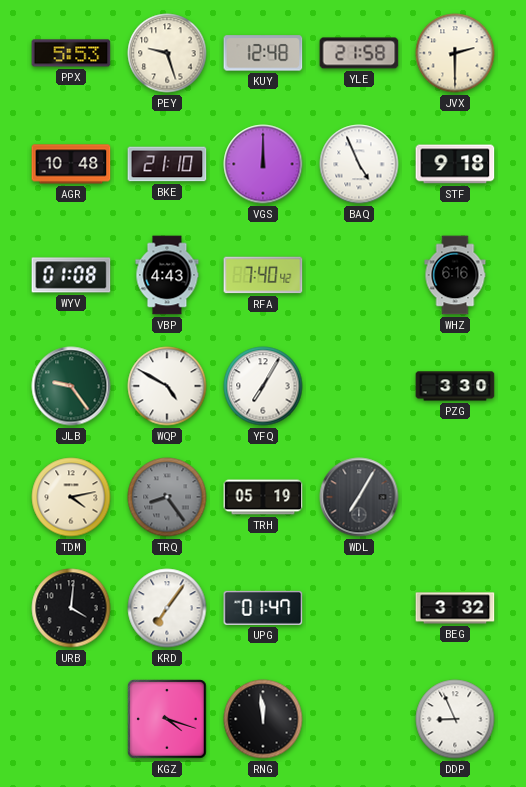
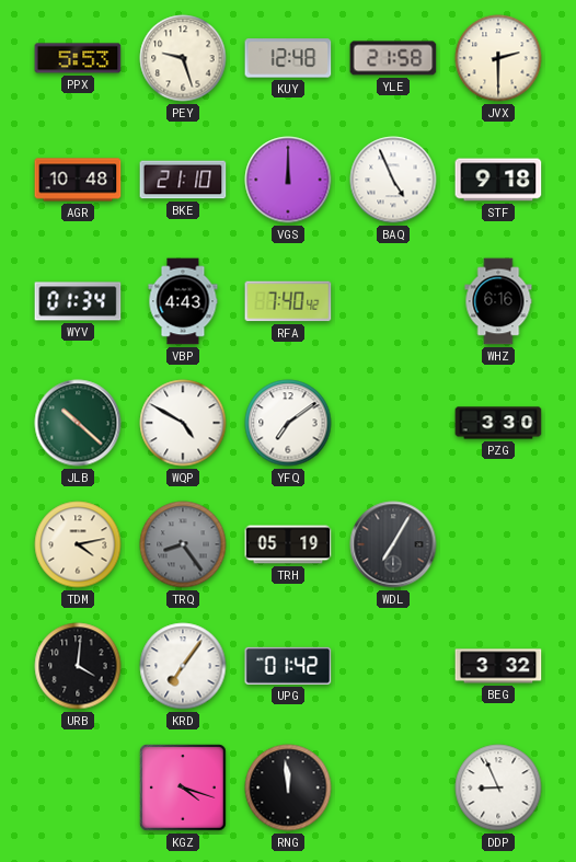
WYV: 01:08 -> 01:34
JLB: 9:24 -> 10:22
YFQ: 7:05 -> 7:09
UPG: 01:47 -> 01:42
